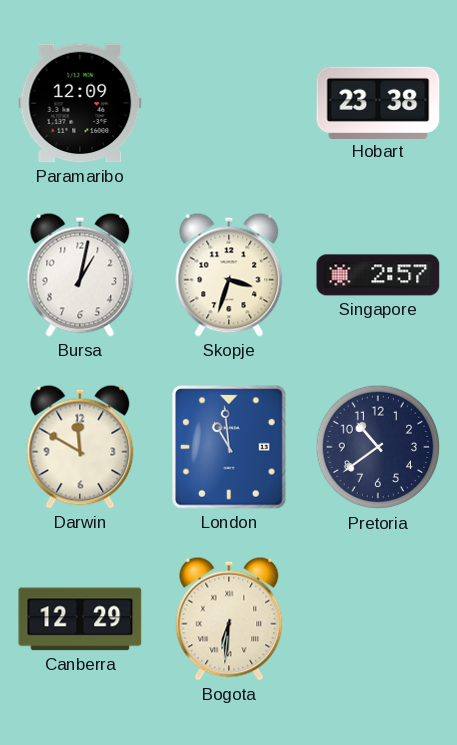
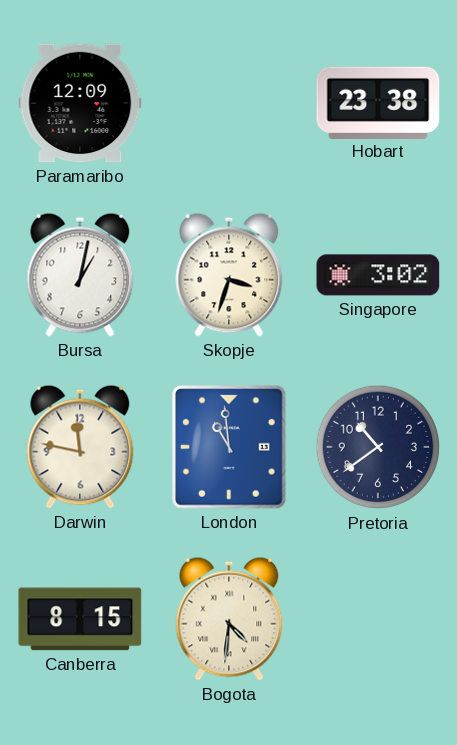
Singapore: 2:57 -> 3:02
Darwin: 11:50 -> 11:47
Canberra: 12:29 -> 8:15
Bogota: 6:31 -> 4:31
